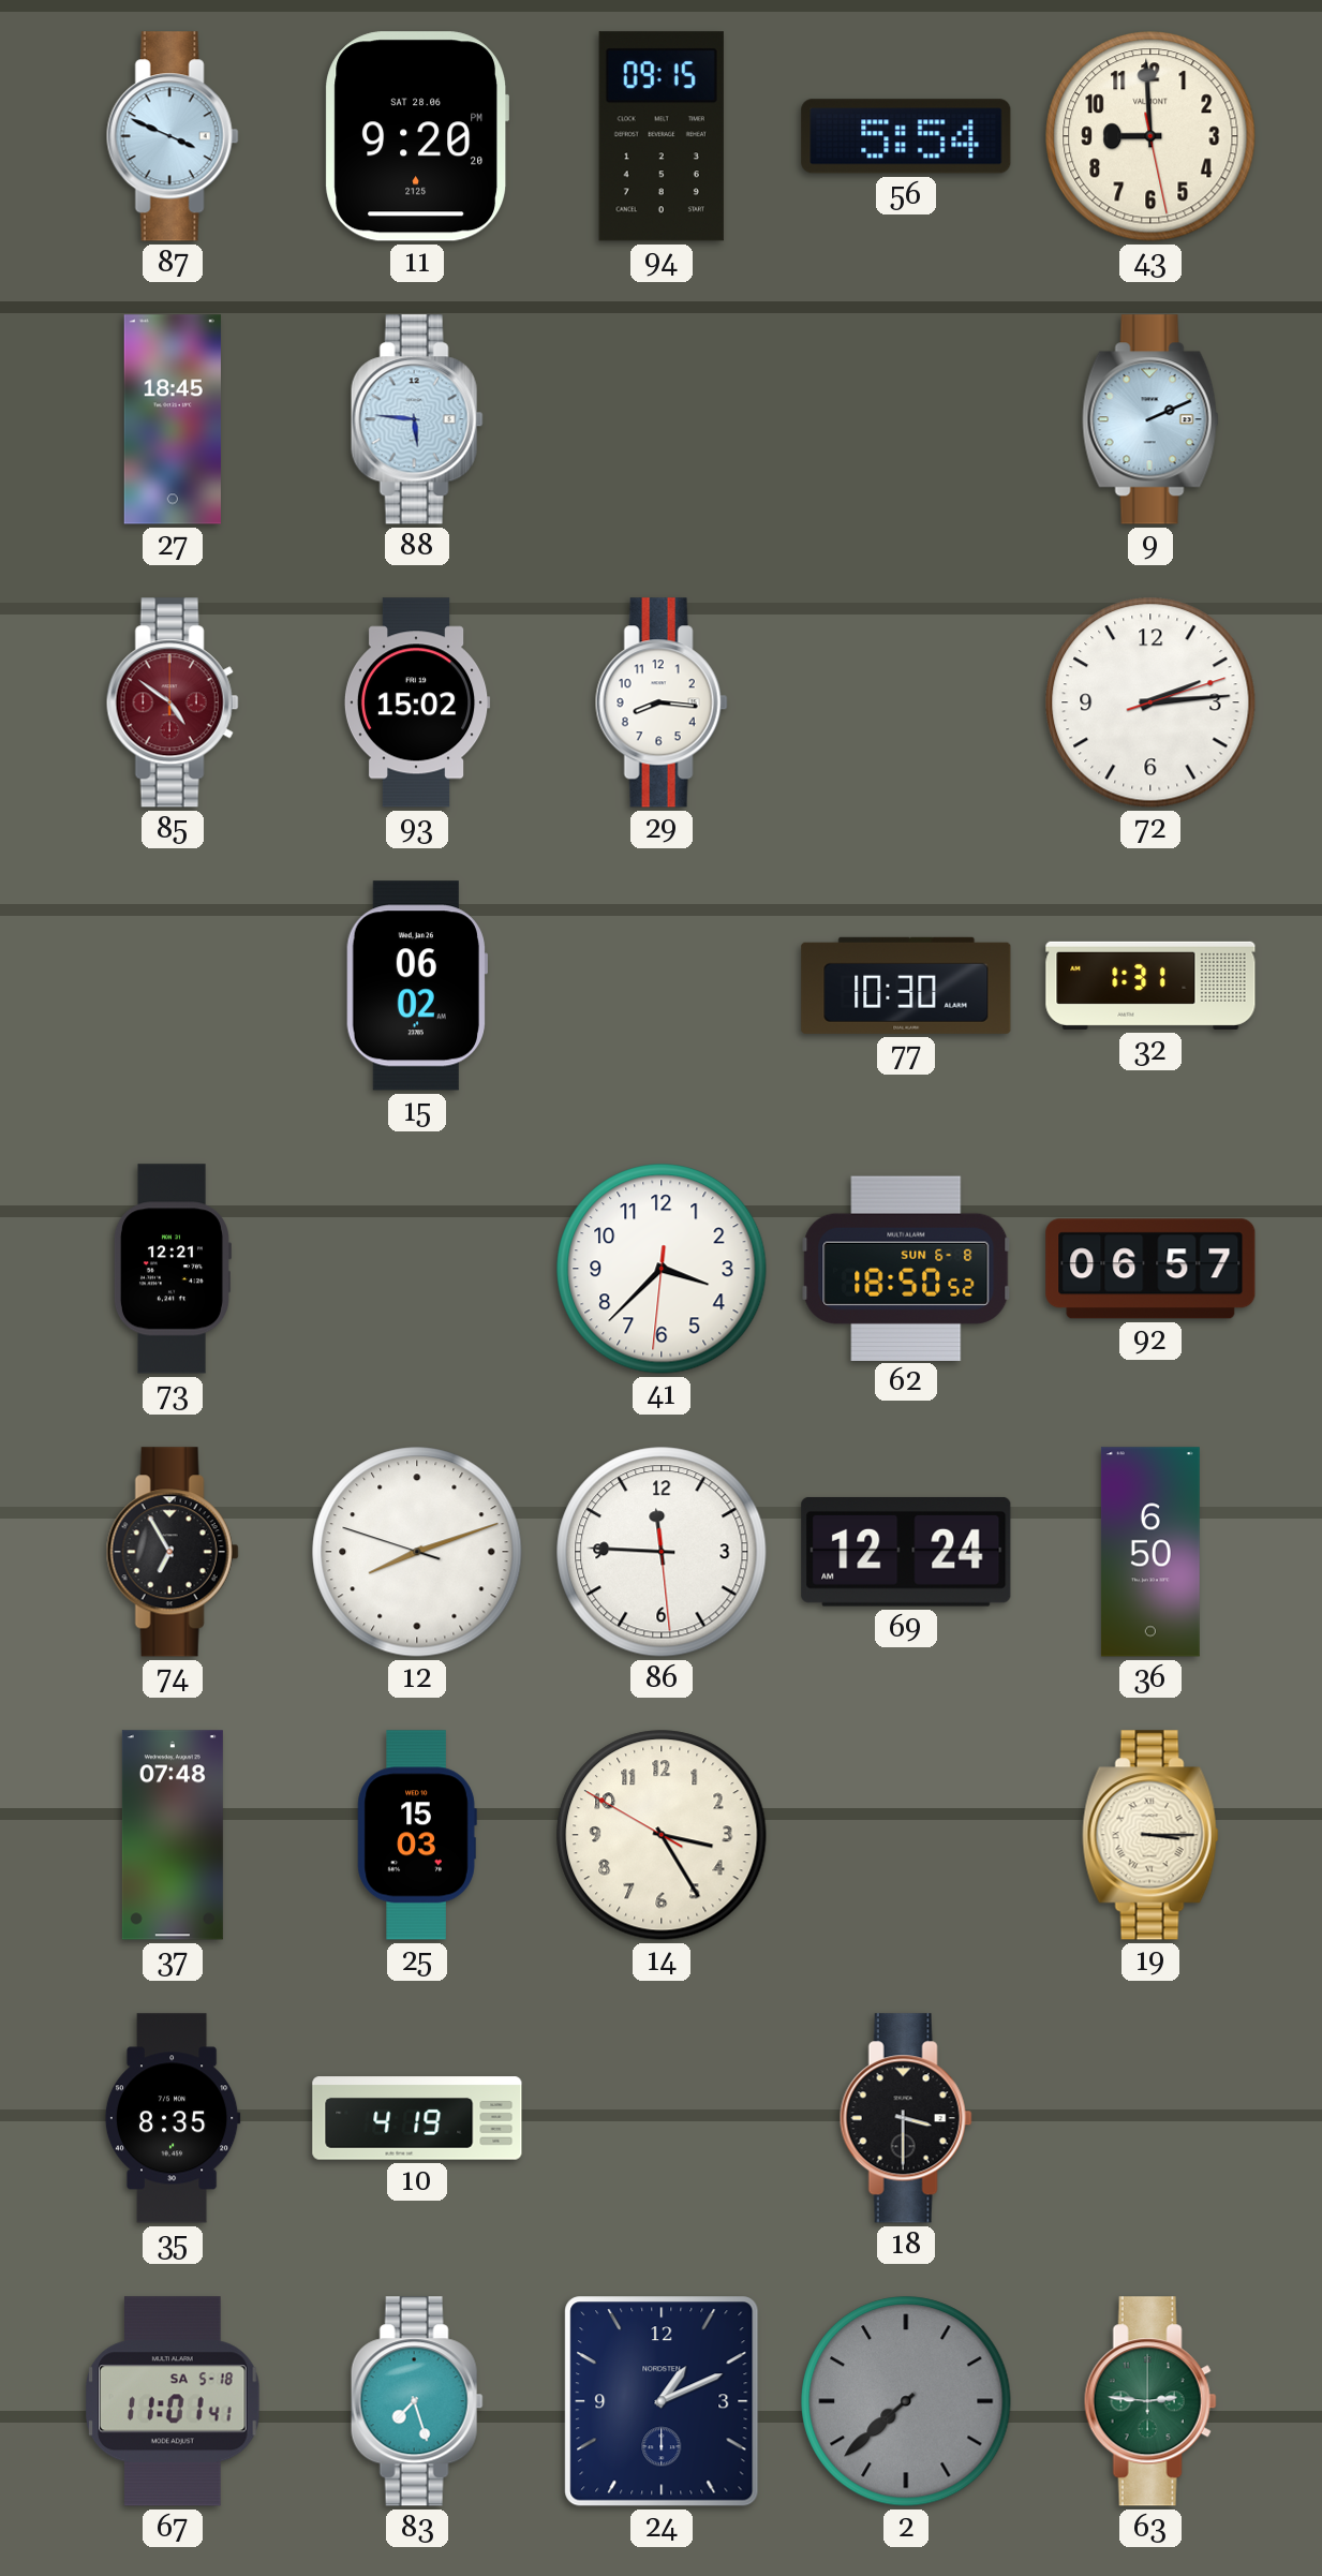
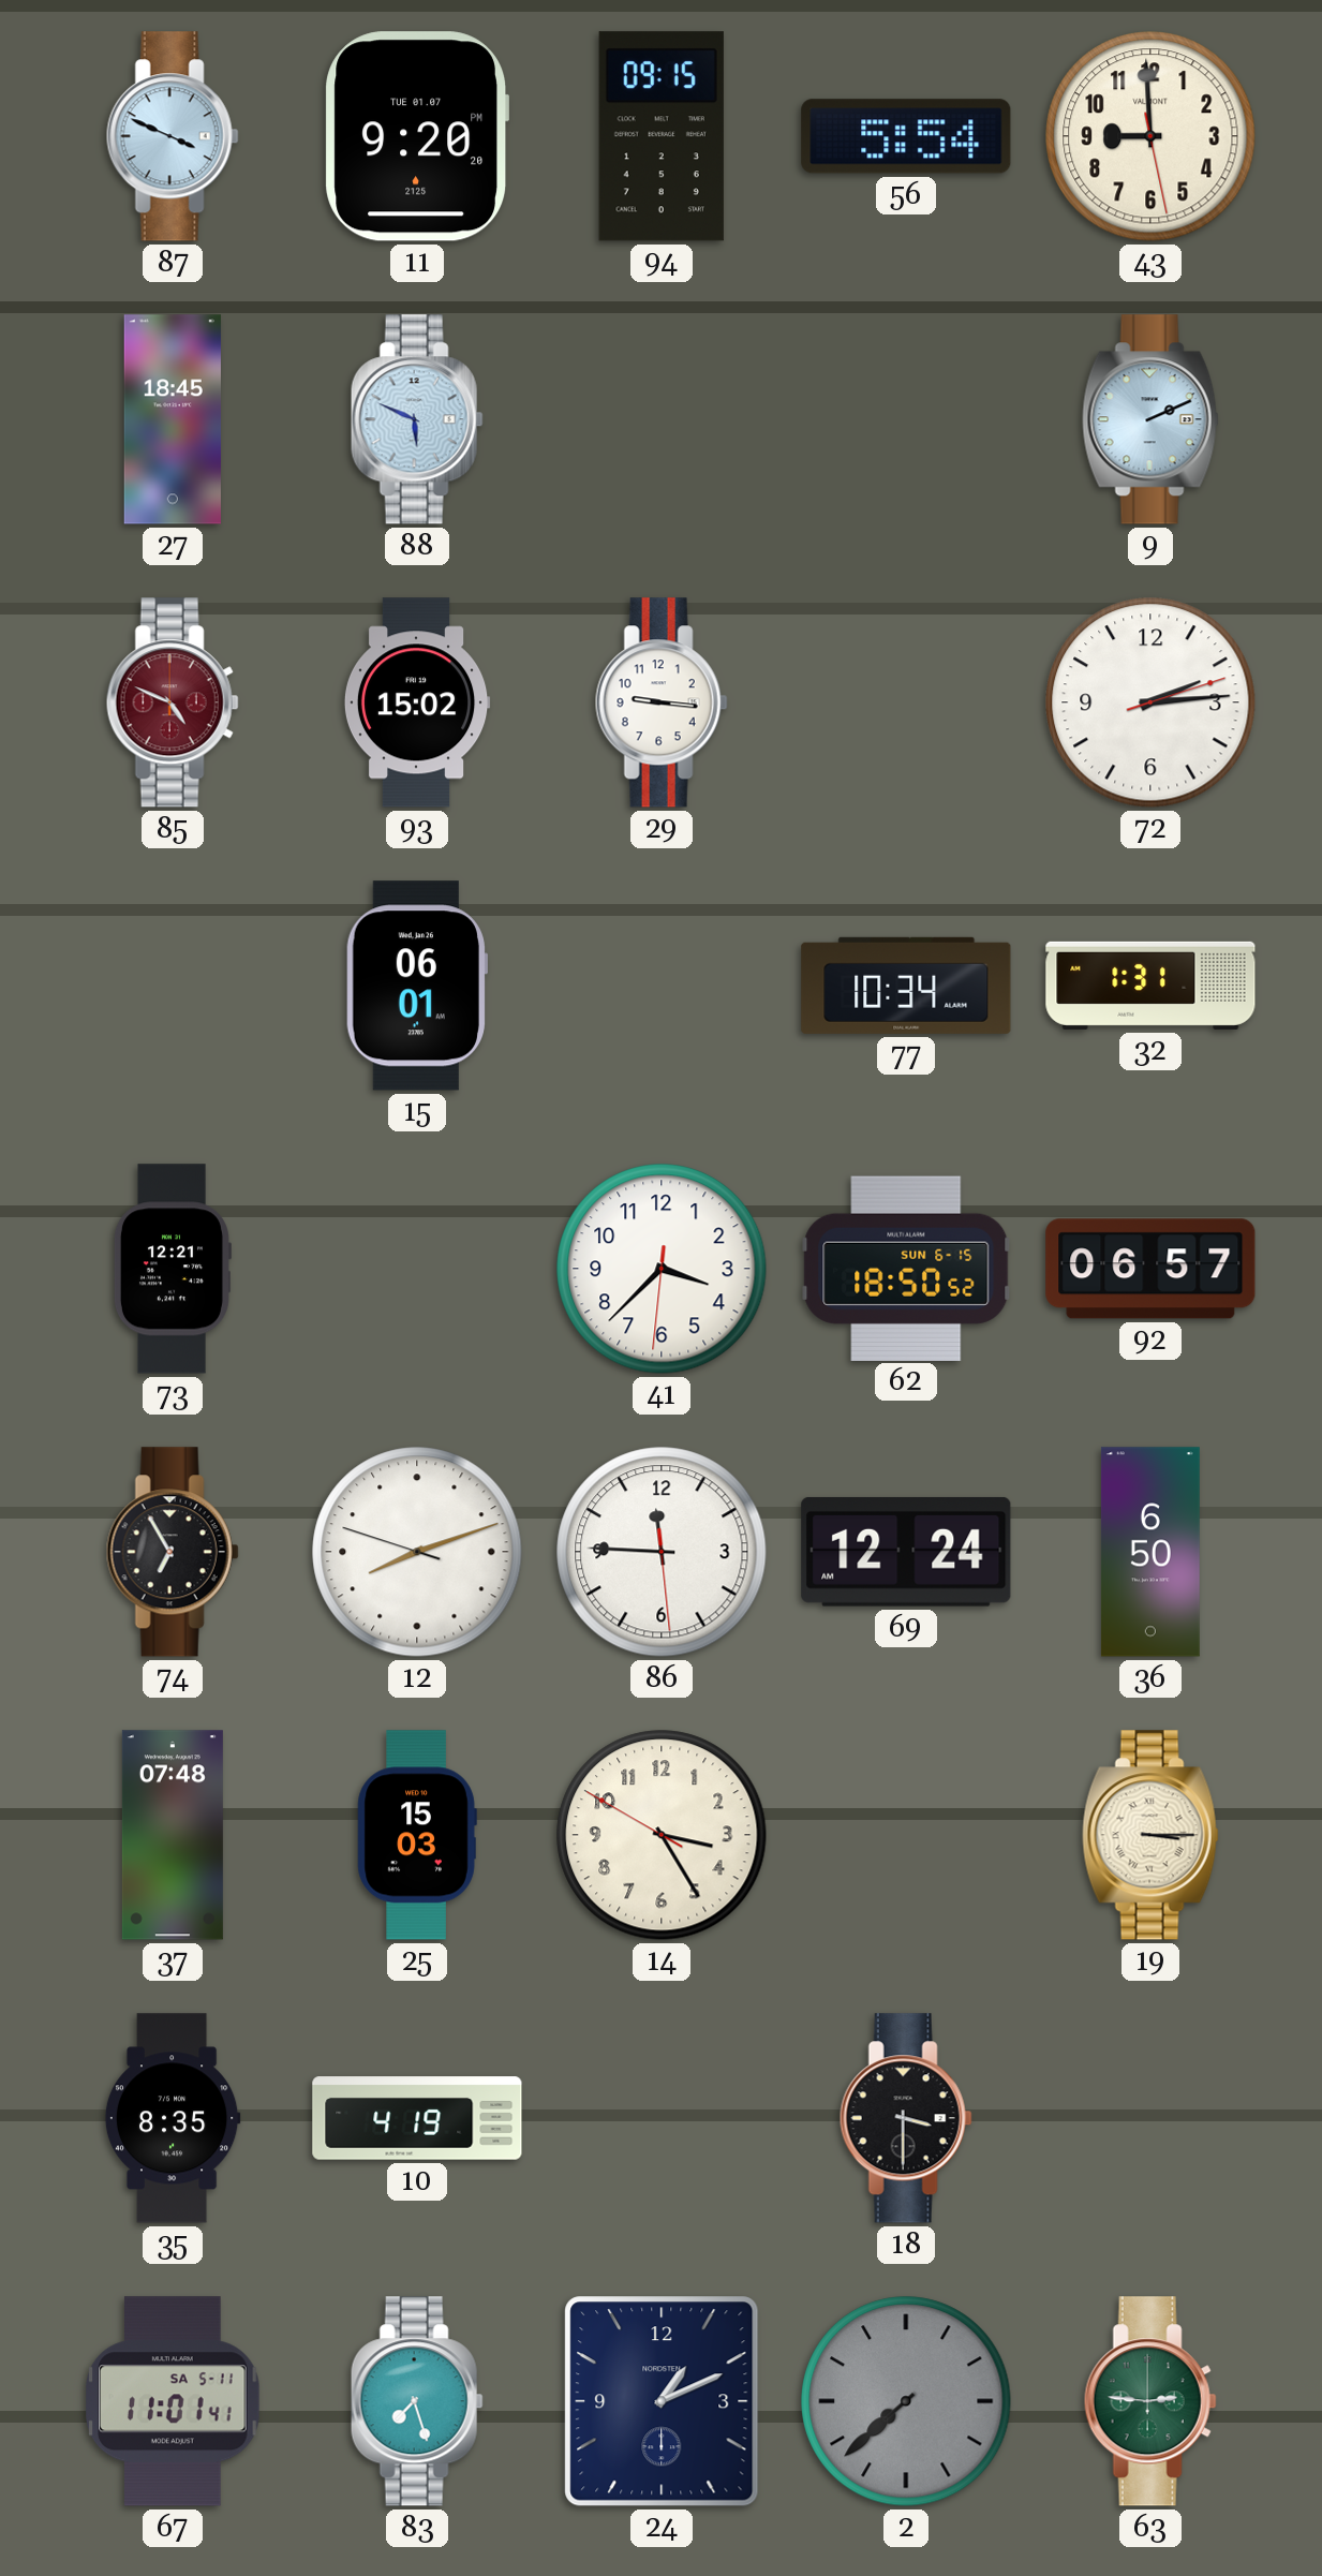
11 date: SAT 28.06 -> TUE 01.07
88: 5:46 -> 5:49
85: 4:51 -> 4:49
29: 8:16 -> 9:16
15: 06:02 -> 06:01
77: 10:30 -> 10:34
62 date: SUN 6-8 -> SUN 6-15
67 date: SA 5-18 -> SA 5-11
